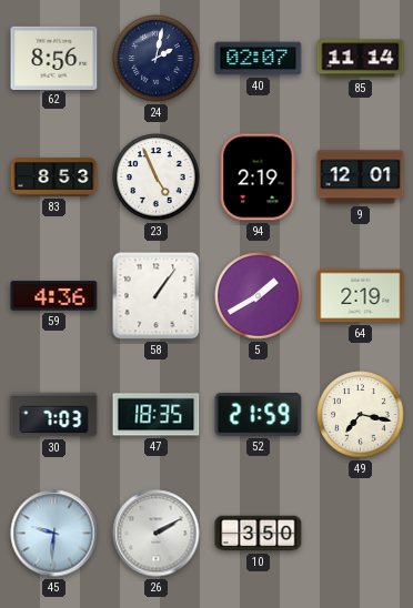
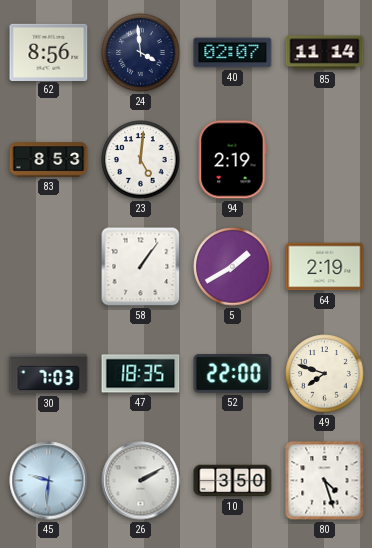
24: 2:02 -> 3:59
23: 4:56 -> 5:01
9: 12:01 -> none
59: 4:36 -> none
52: 21:59 -> 22:00
49: 7:17 -> 7:48
80: none -> 4:27
